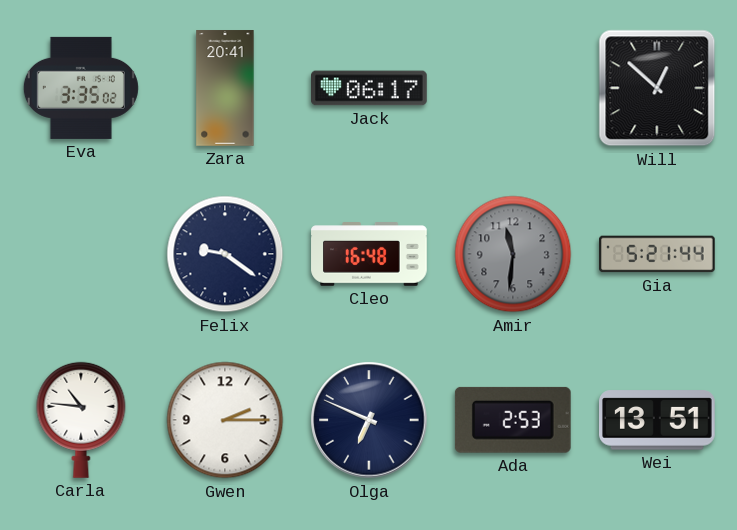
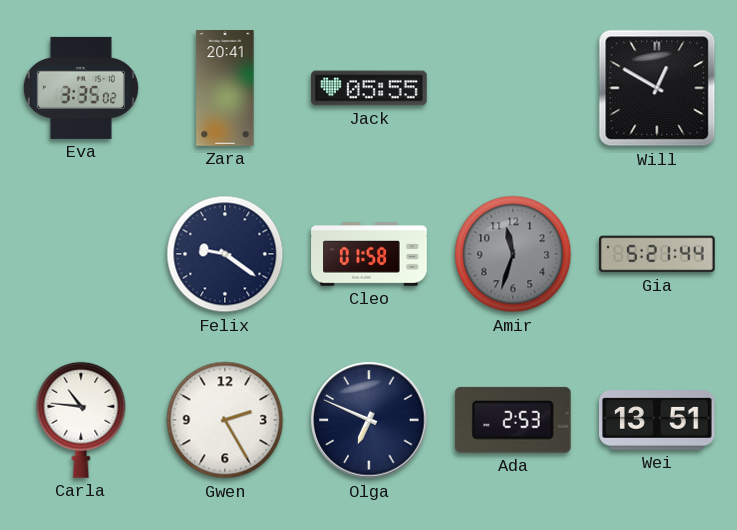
Jack: 06:17 -> 05:55
Will: 12:52 -> 12:50
Cleo: 16:48 -> 01:58
Amir: 11:31 -> 11:33
Gwen: 2:15 -> 2:25
